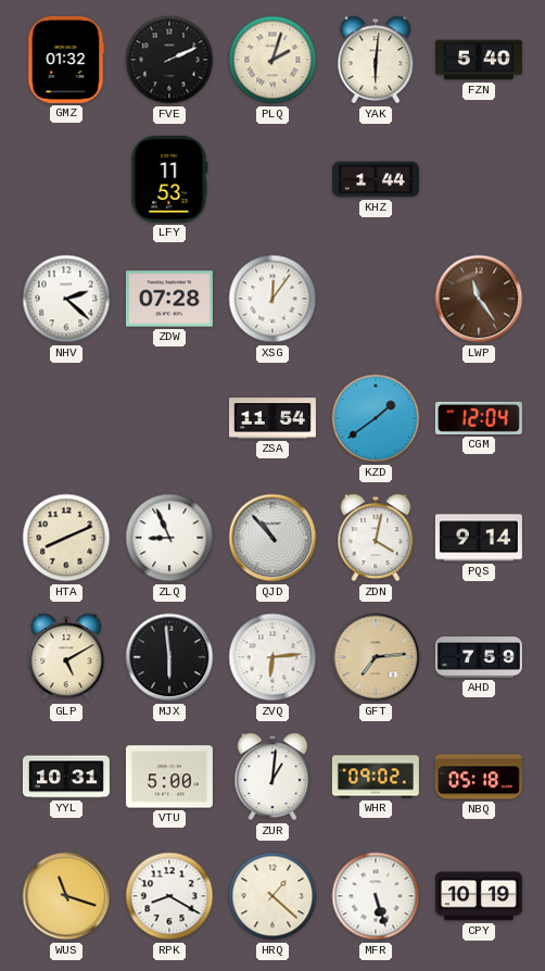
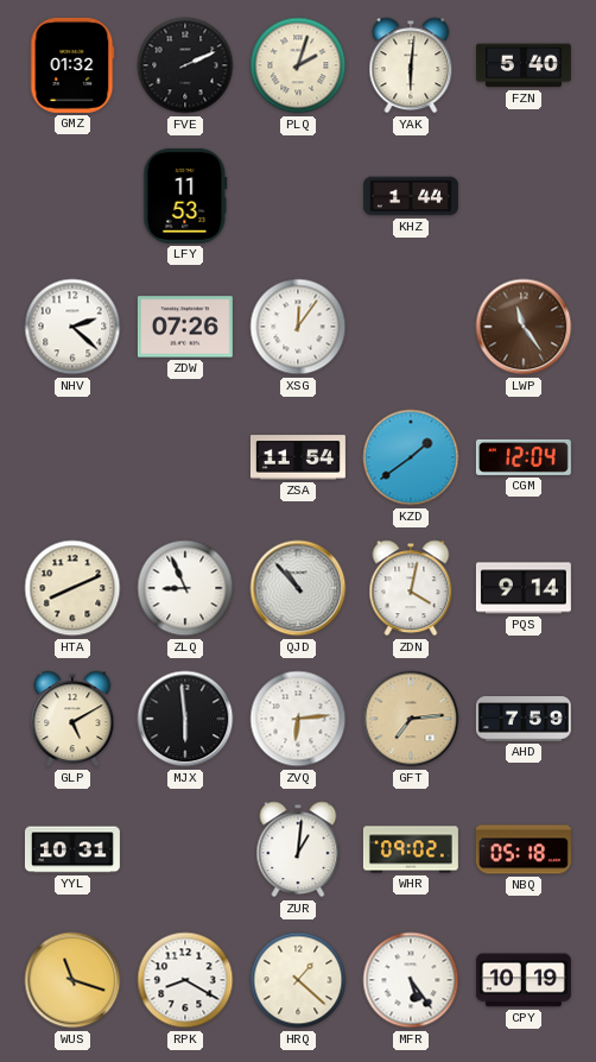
ZDW: 07:28 -> 07:26
VTU: 5:00 -> none
MFR: 5:27 -> 5:24
